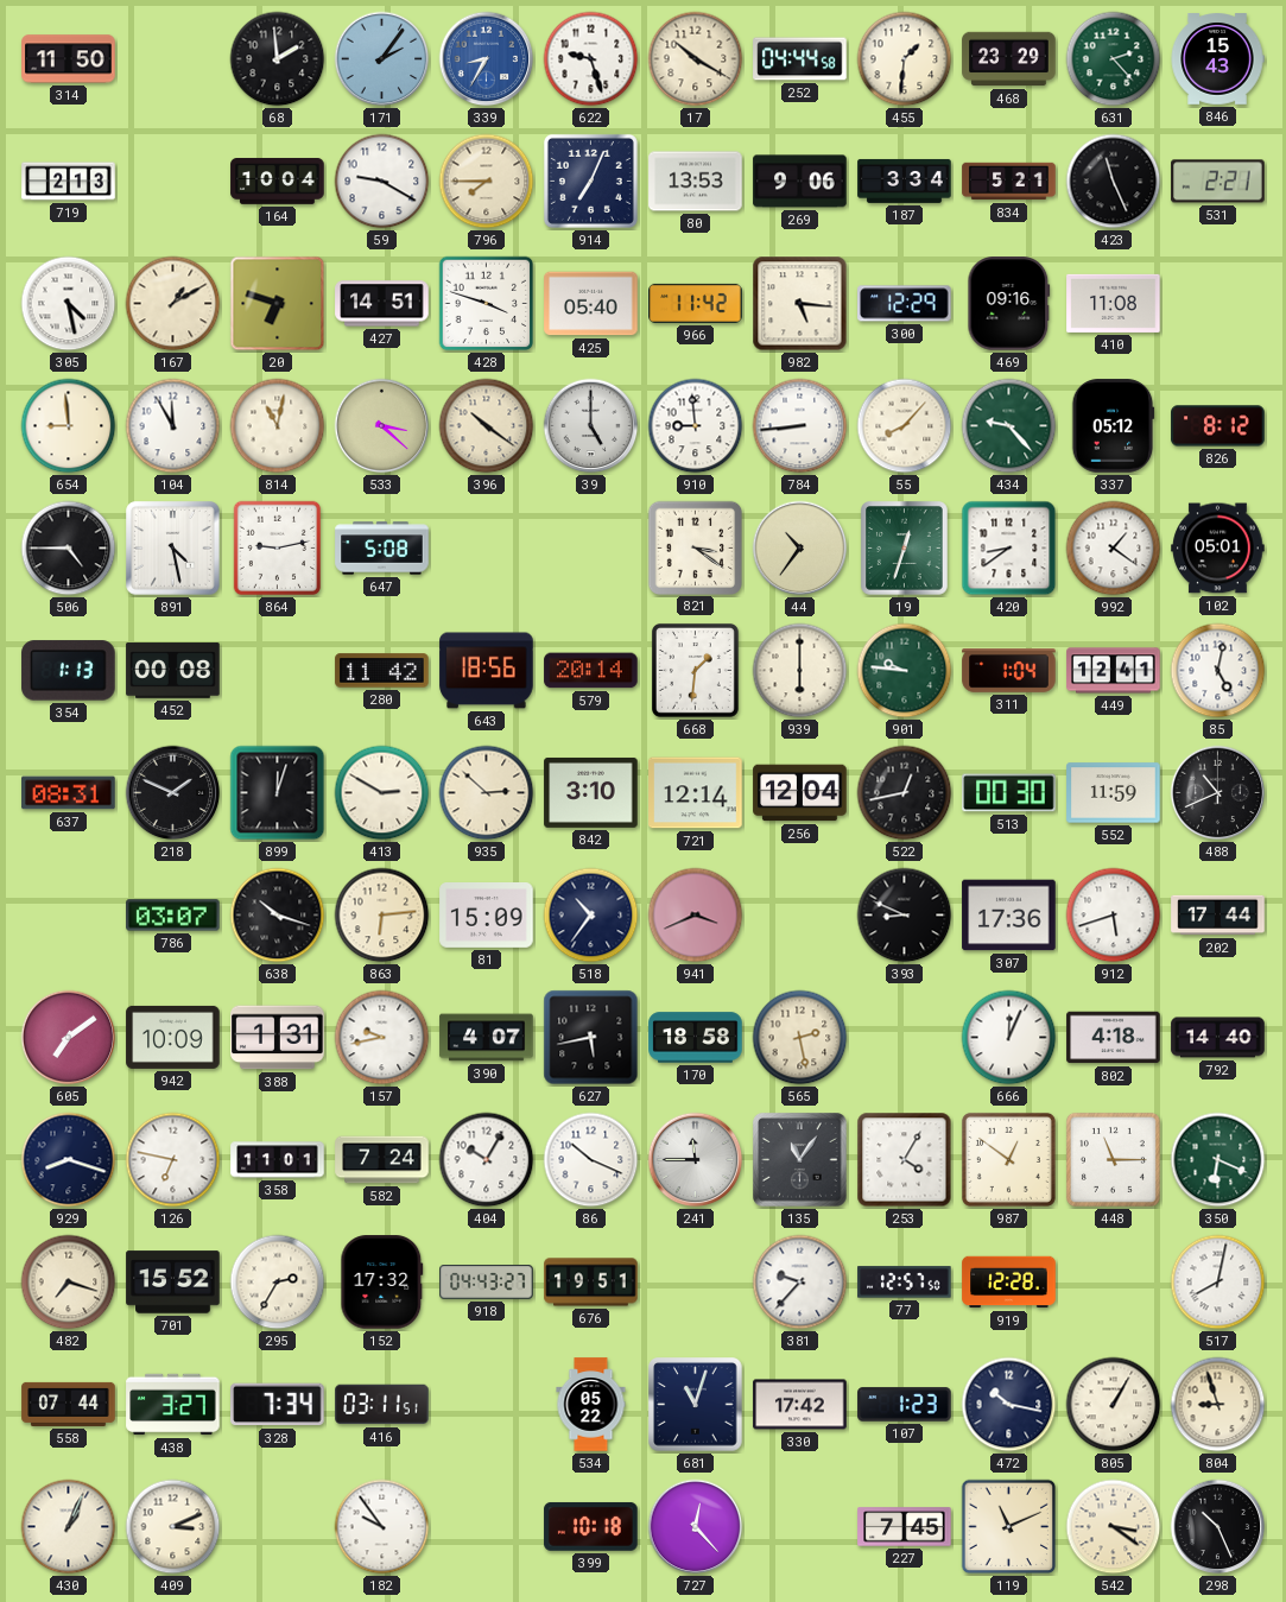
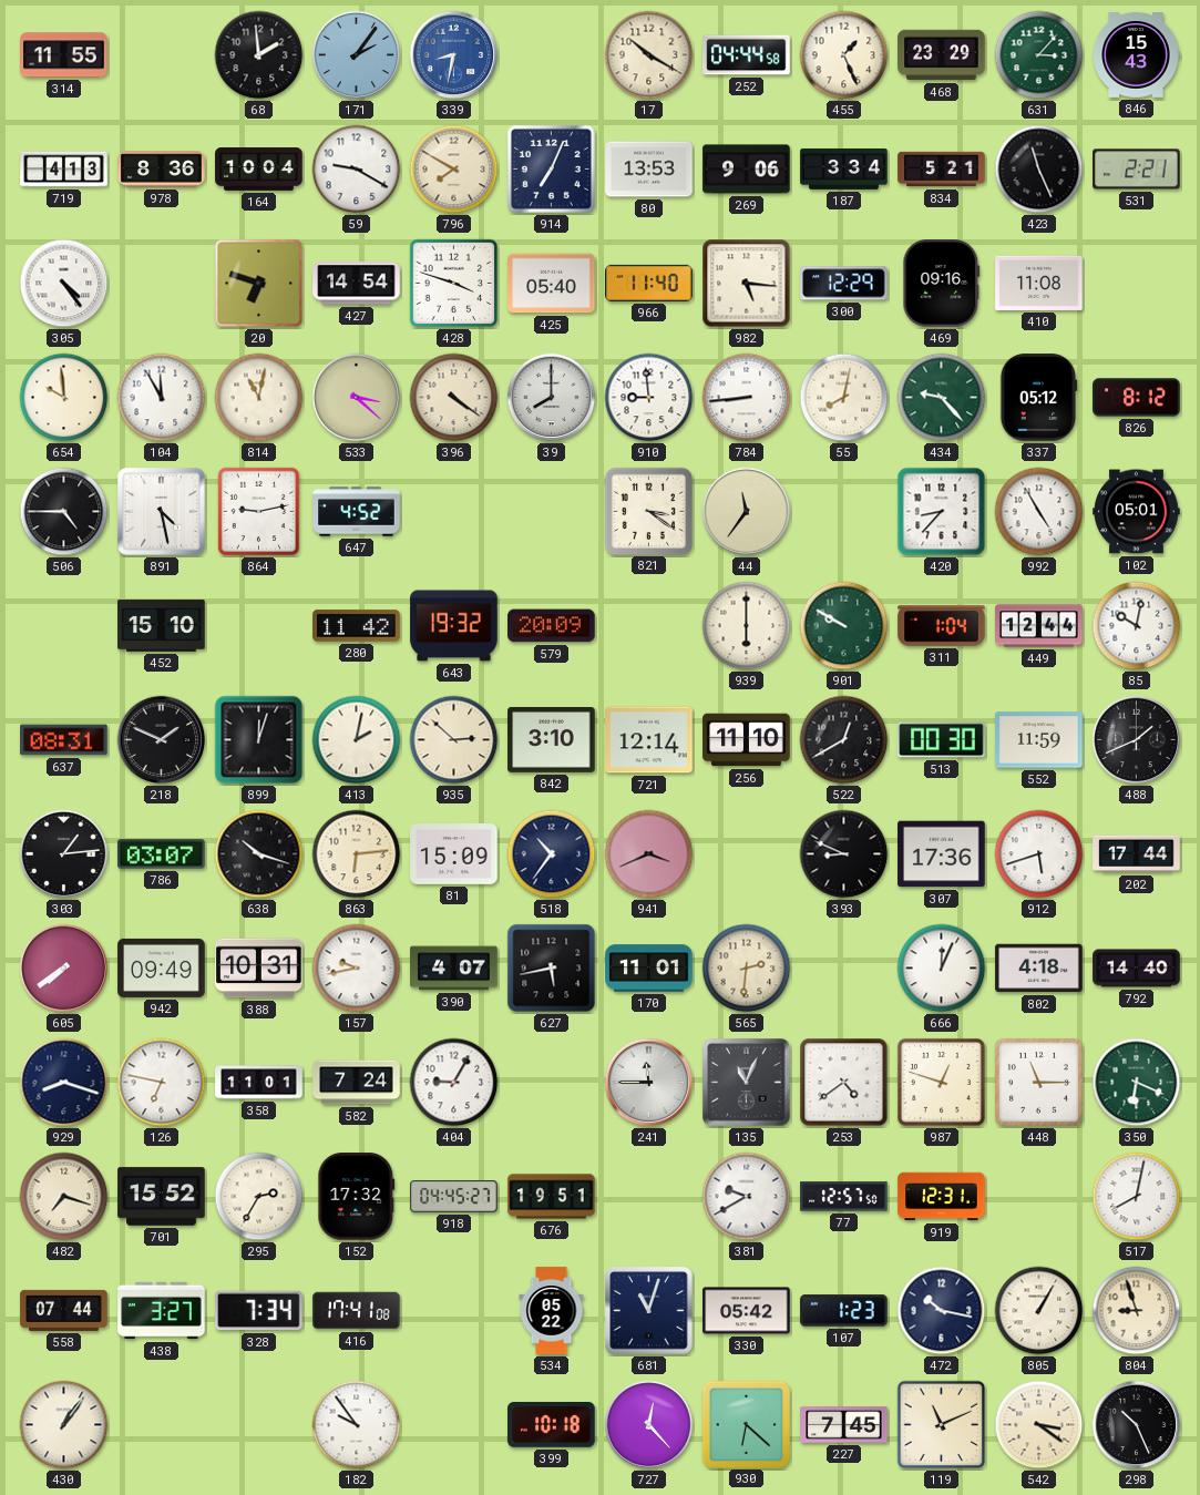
314: 11:50 -> 11:55
339: 8:35 -> 8:32
622: 9:27 -> none
455: 1:31 -> 1:26
631: 2:23 -> 3:07
719: 2:13 -> 4:13
978: none -> 8:36
796: 7:45 -> 7:50
305: 4:28 -> 4:24
167: 1:10 -> none
427: 14:51 -> 14:54
966: 11:42 -> 11:40
654: 8:59 -> 9:59
396: 10:21 -> 4:21
39: 5:00 -> 8:00
55: 8:07 -> 8:02
647: 5:08 -> 4:52
44: 10:36 -> 11:36
19: 12:33 -> none
420: 8:39 -> 8:37
992: 1:21 -> 4:55
354: 1:13 -> none
452: 00:08 -> 15:10
643: 18:56 -> 19:32
579: 20:14 -> 20:09
668: 1:31 -> none
901: 9:46 -> 9:50
449: 12:41 -> 12:44
85: 5:02 -> 10:02
413: 2:50 -> 2:02
256: 12:04 -> 11:10
522: 12:43 -> 12:40
488: 10:41 -> 1:41
303: none -> 1:14
605: 7:09 -> 7:39
942: 10:09 -> 09:49
388: 1:31 -> 10:31
170: 18:58 -> 11:01
565: 2:28 -> 2:31
404: 10:05 -> 9:05
86: 10:19 -> none
135: 11:06 -> 11:04
253: 4:05 -> 4:39
987: 12:51 -> 12:48
918: 04:43 -> 04:45
381: 9:37 -> 9:40
919: 12:28 -> 12:31
416: 03:11 -> 17:41
330: 17:42 -> 05:42
430: 1:04 -> 1:06
409: 3:11 -> none
930: none -> 6:22
